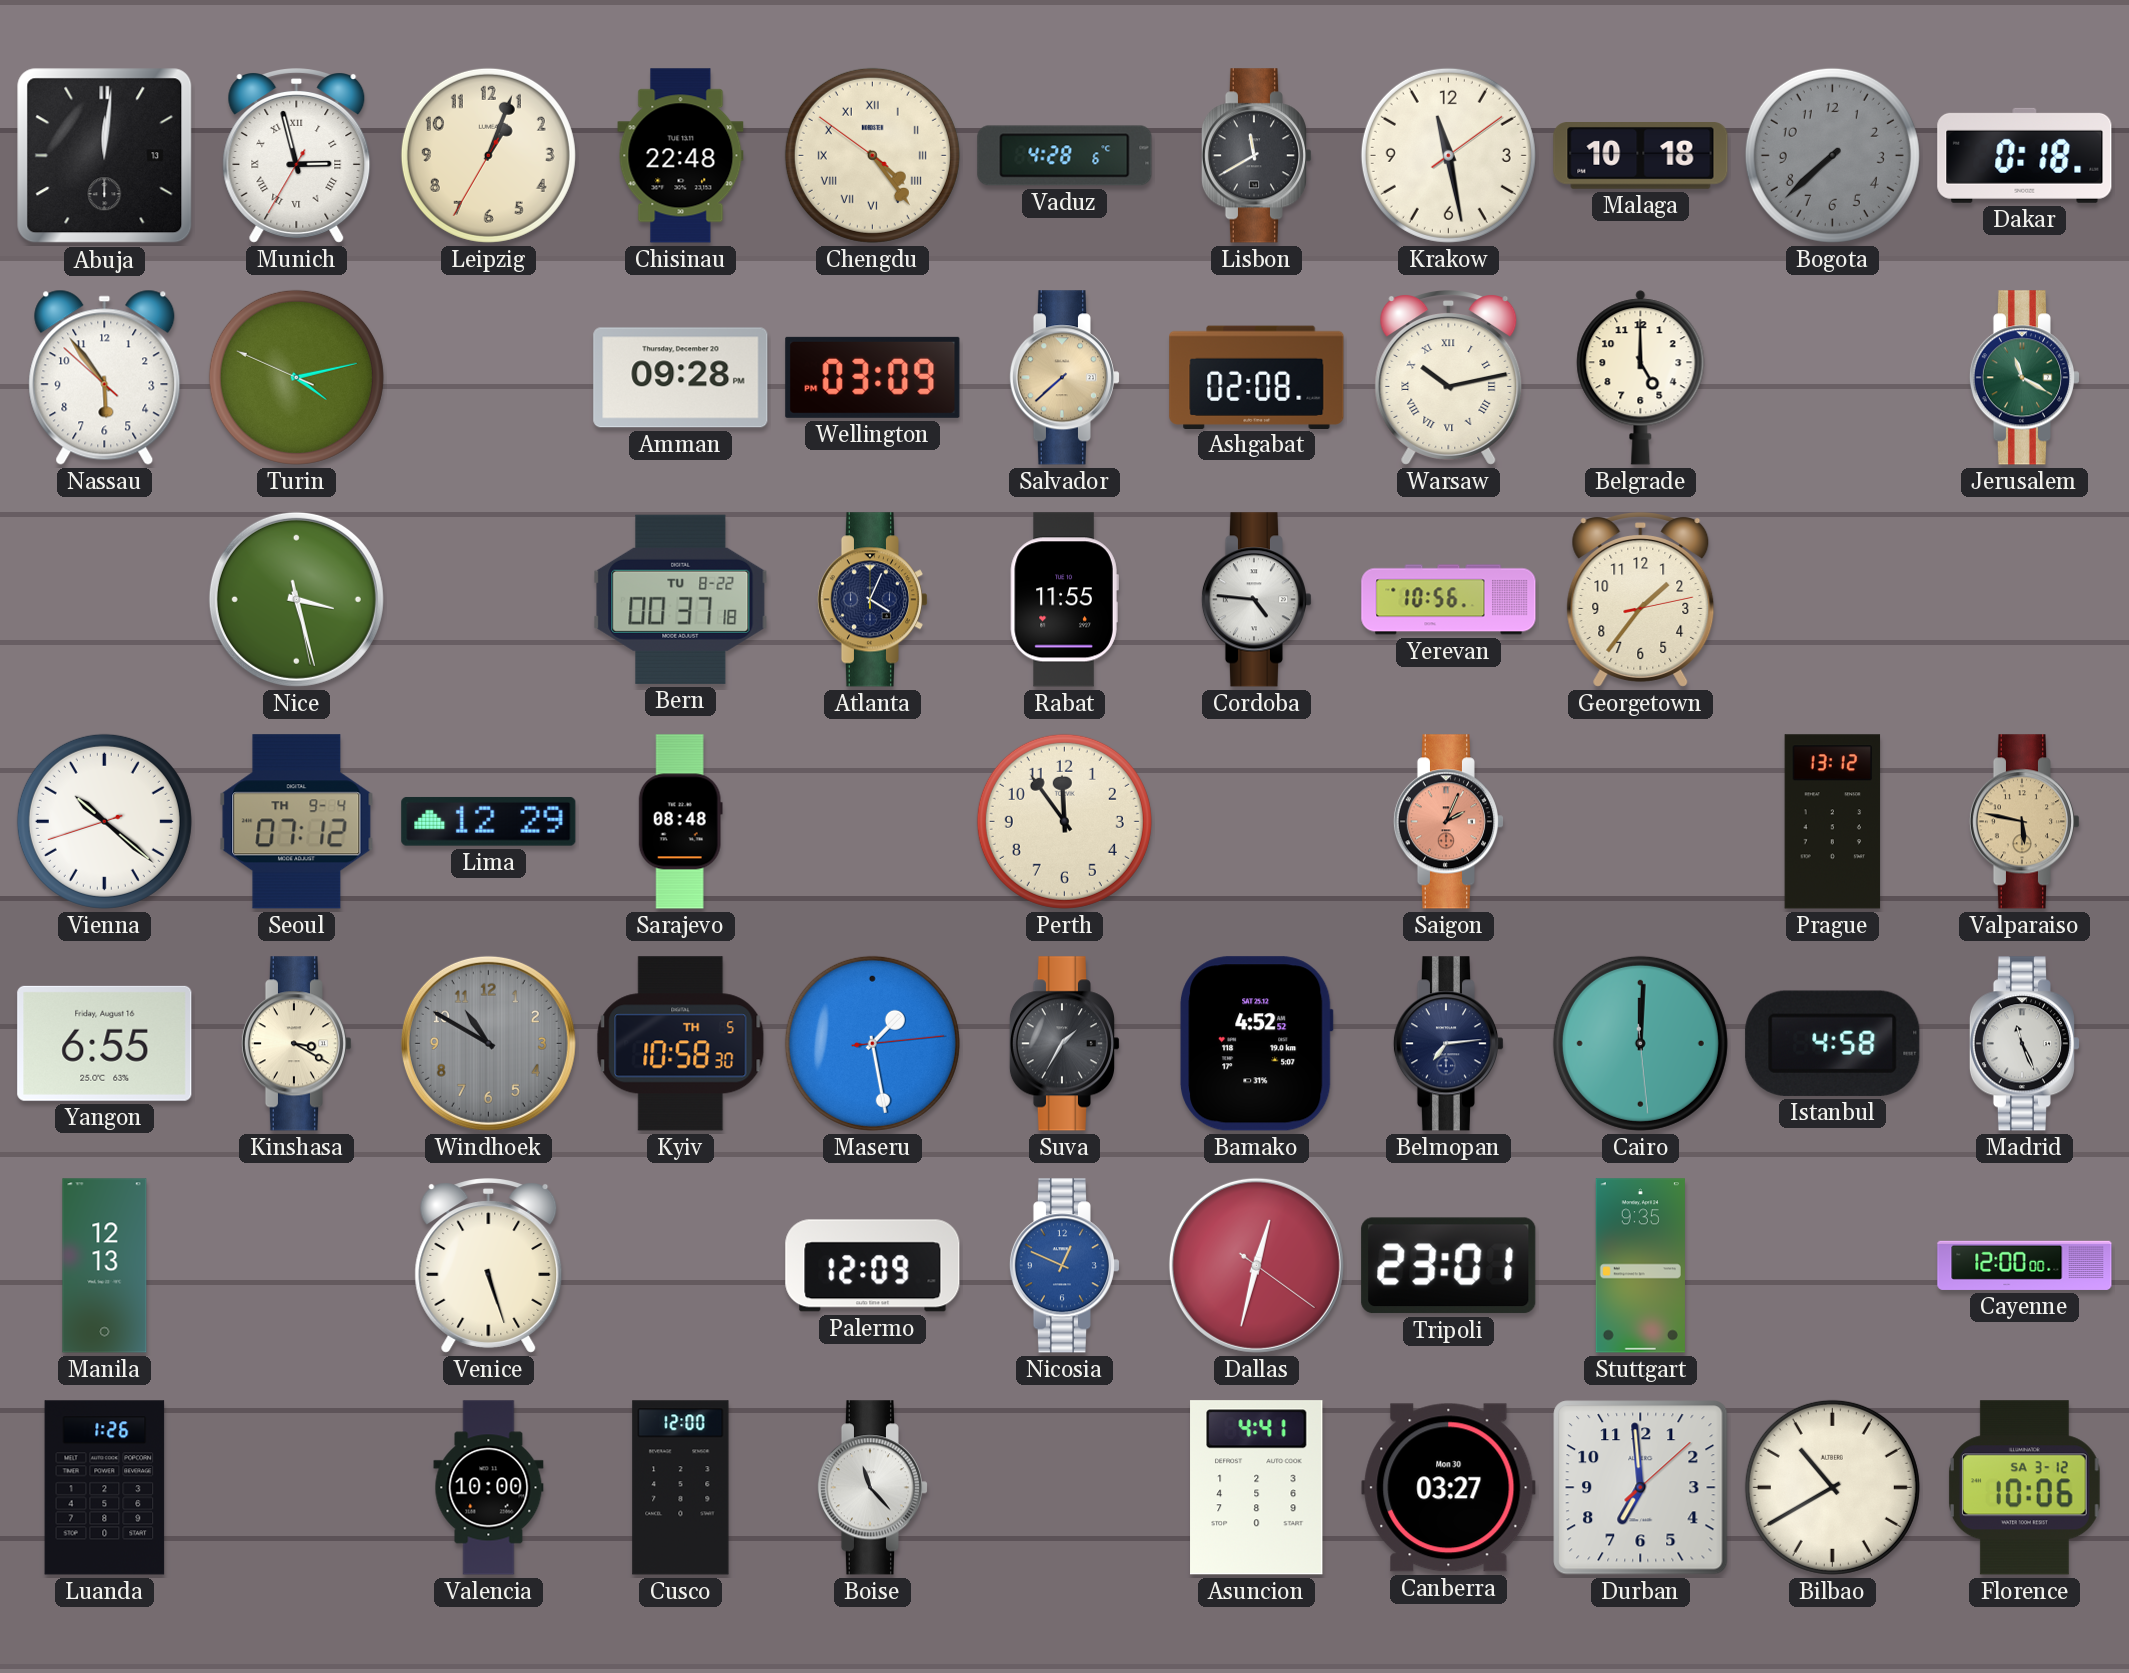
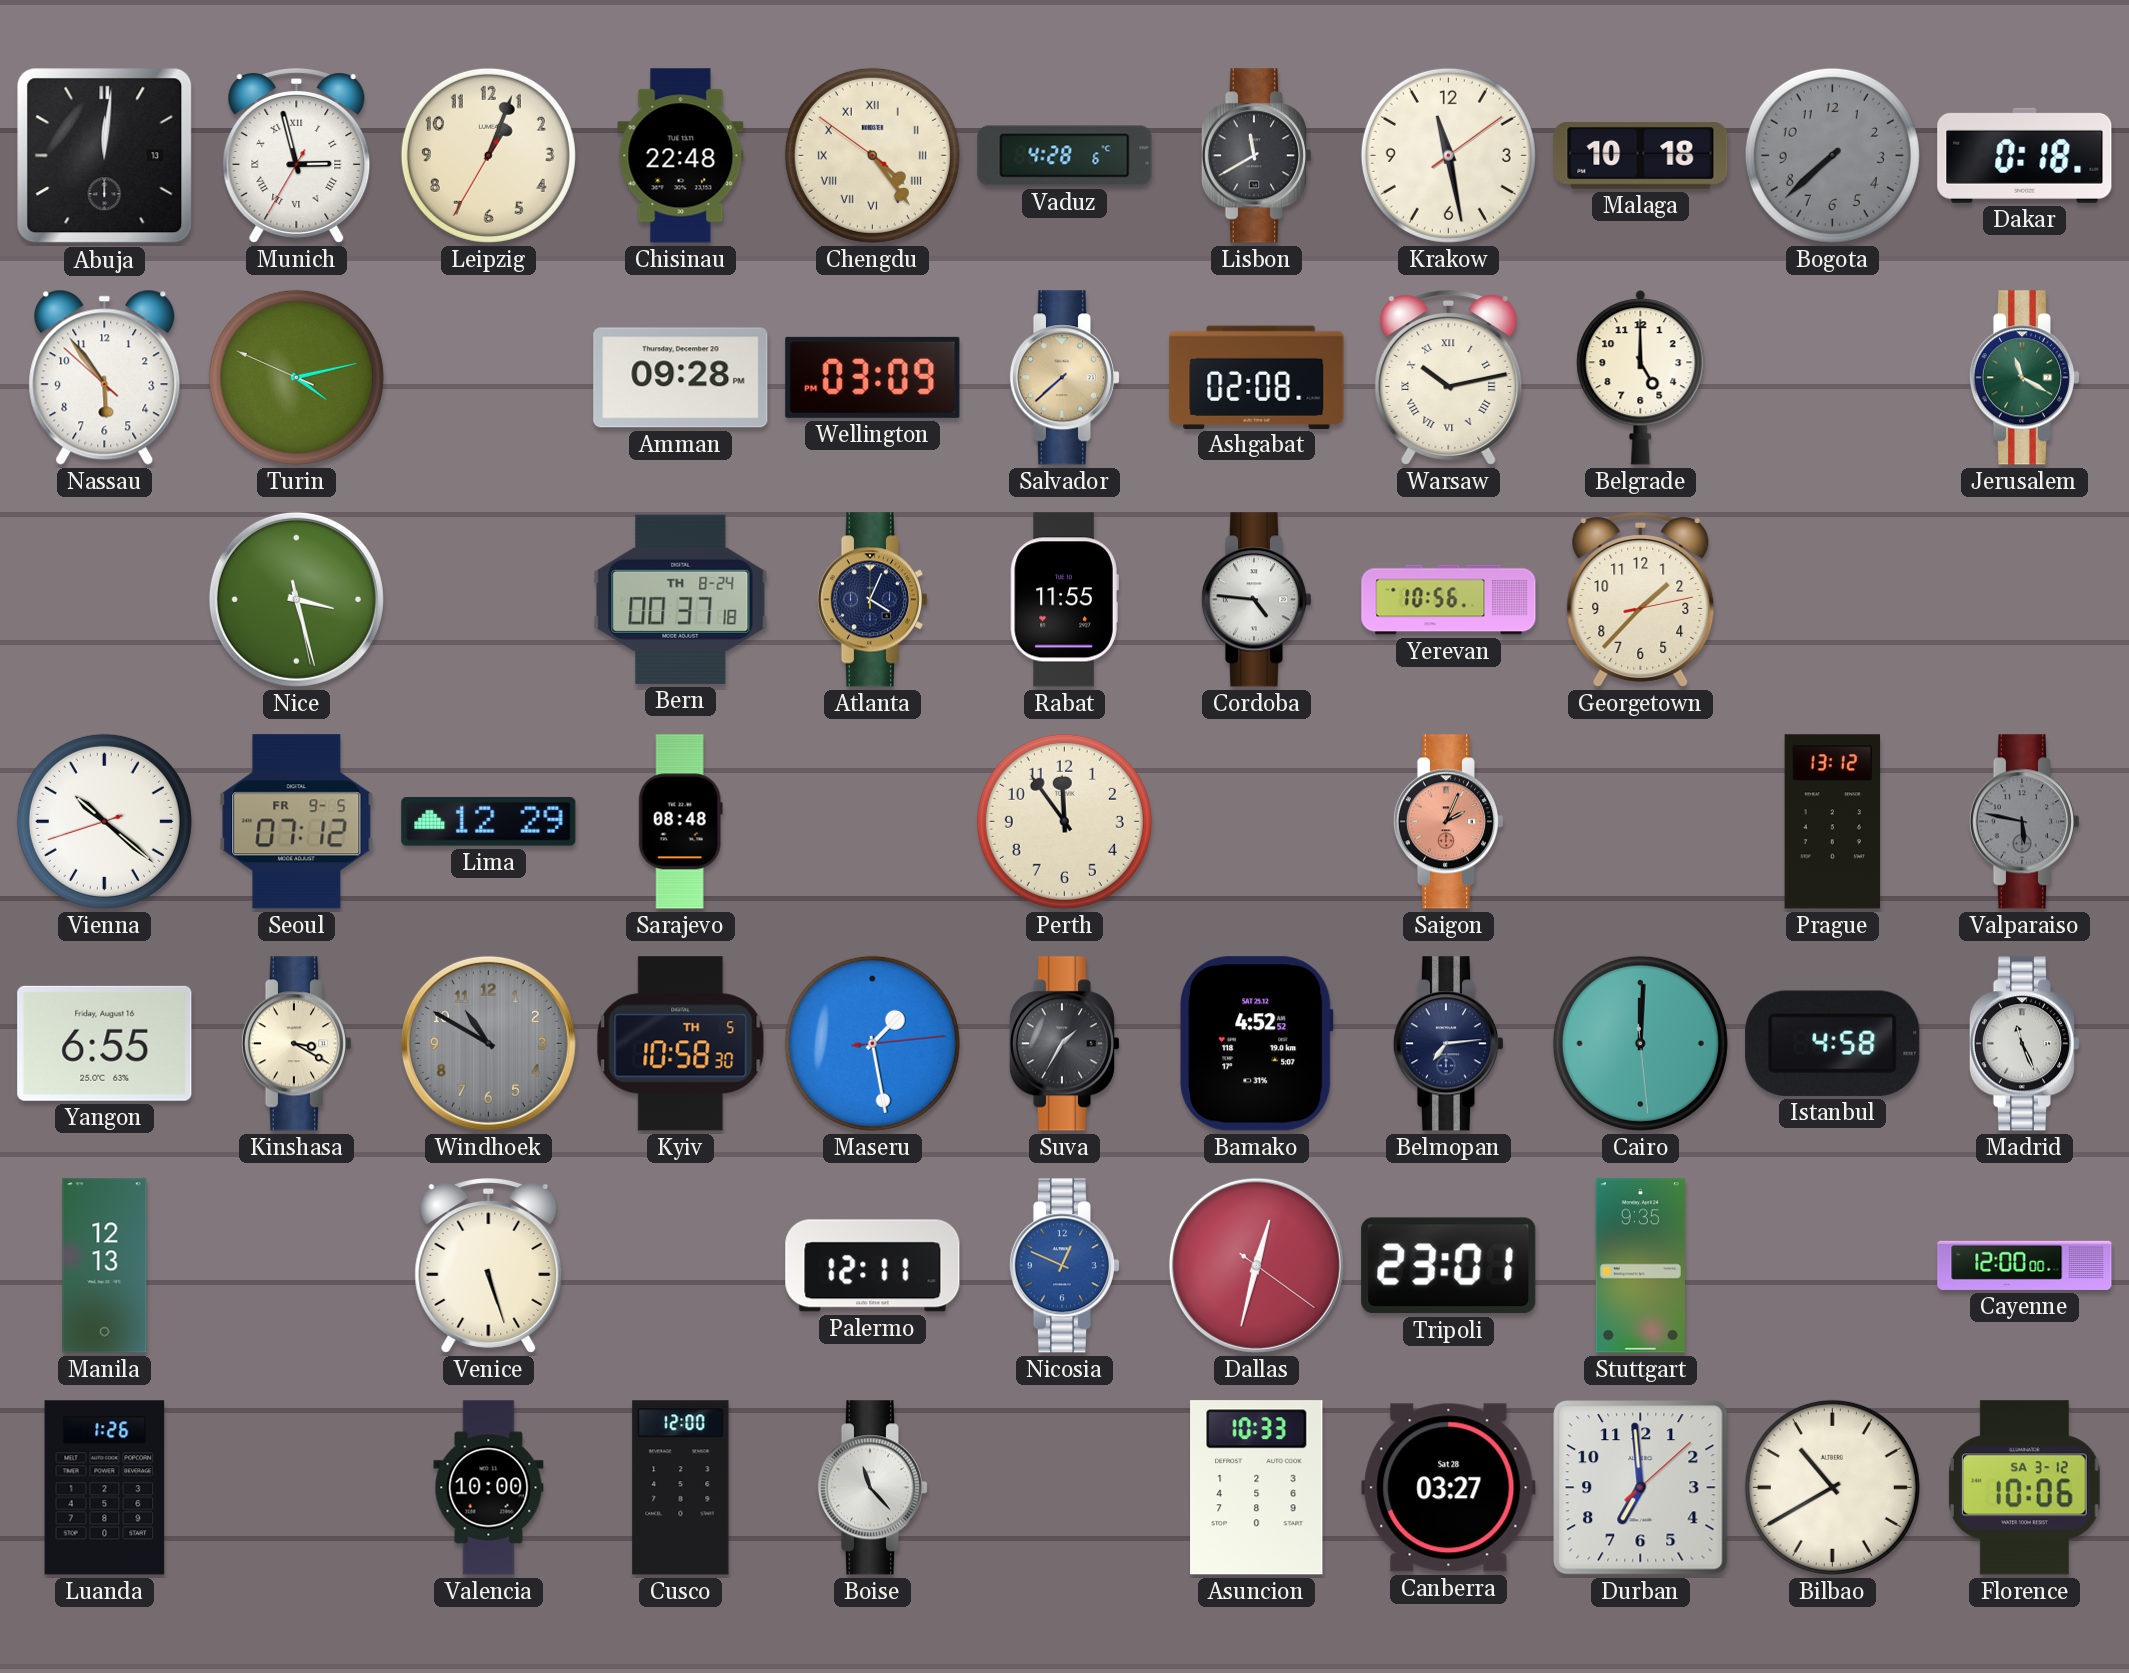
Bern date: TU 8-22 -> TH 8-24
Georgetown: 1:36 -> 1:37
Seoul date: TH 9-4 -> FR 9-5
Valparaiso dial: champagne -> grey
Palermo: 12:09 -> 12:11
Asuncion: 4:41 -> 10:33
Canberra date: Mon 30 -> Sat 28
